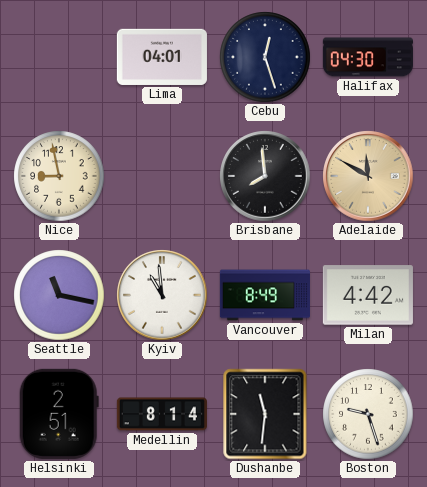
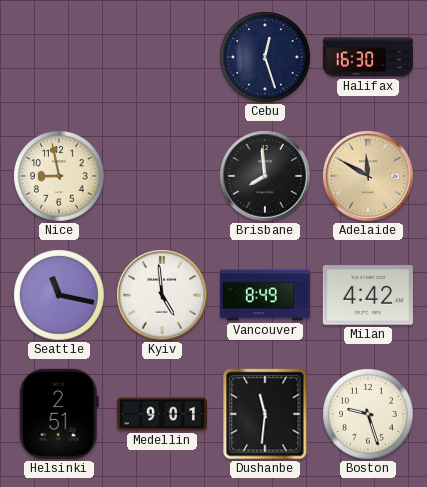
Lima: 04:01 -> none
Halifax: 04:30 -> 16:30
Kyiv: 10:59 -> 4:59
Medellin: 8:14 -> 9:01
